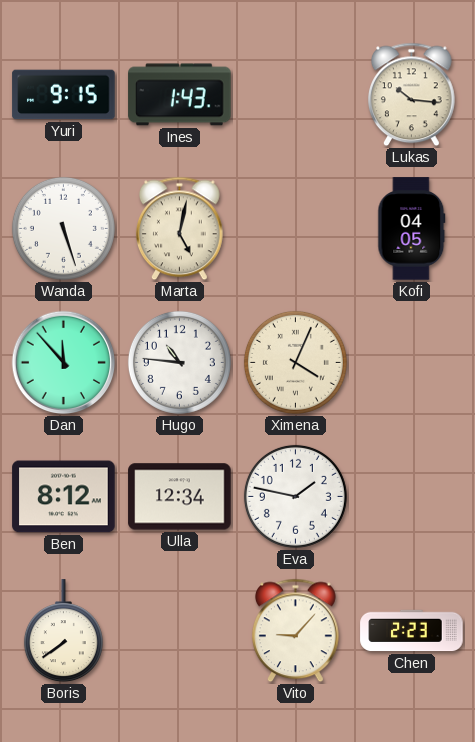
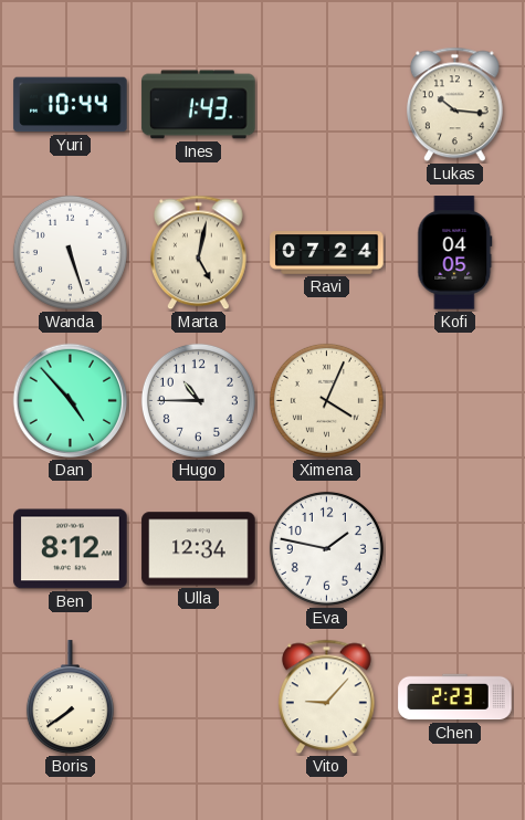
Yuri: 9:15 -> 10:44
Ravi: none -> 07:24
Dan: 11:53 -> 4:53
Hugo: 10:46 -> 10:45
